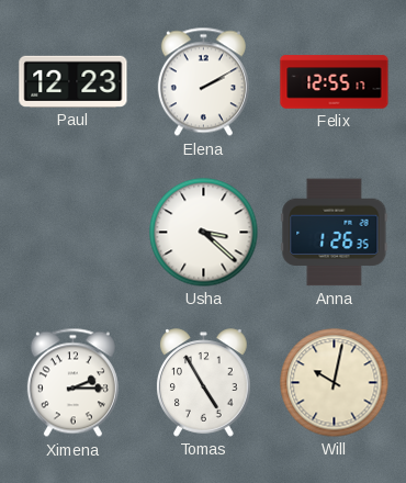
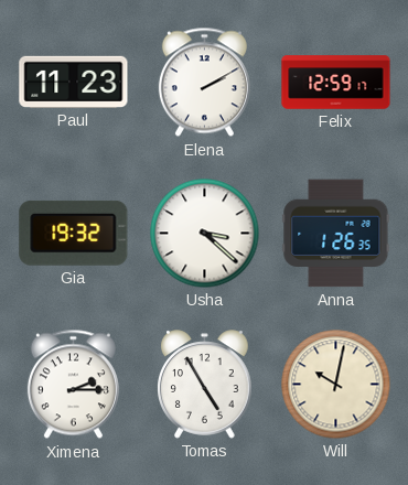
Paul: 12:23 -> 11:23
Felix: 12:55 -> 12:59
Gia: none -> 19:32
